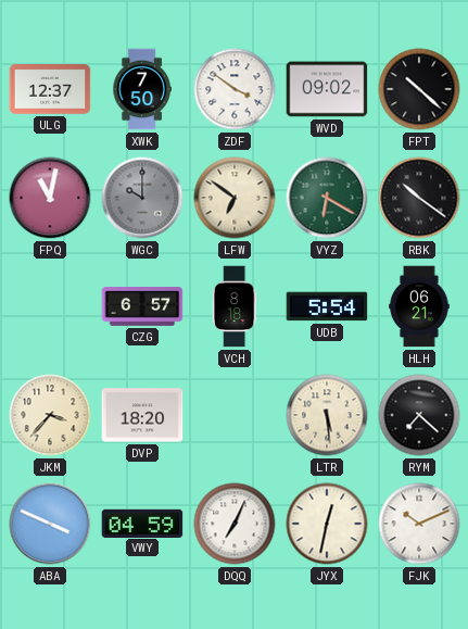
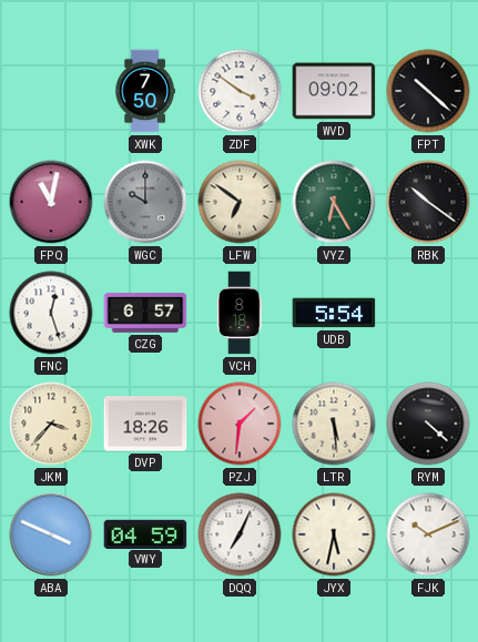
ULG: 12:37 -> none
VYZ: 6:20 -> 6:25
FNC: none -> 12:27
HLH: 06:21 -> none
DVP: 18:20 -> 18:26
PZJ: none -> 1:31
RYM: 7:22 -> 4:22
JYX: 12:32 -> 5:32
